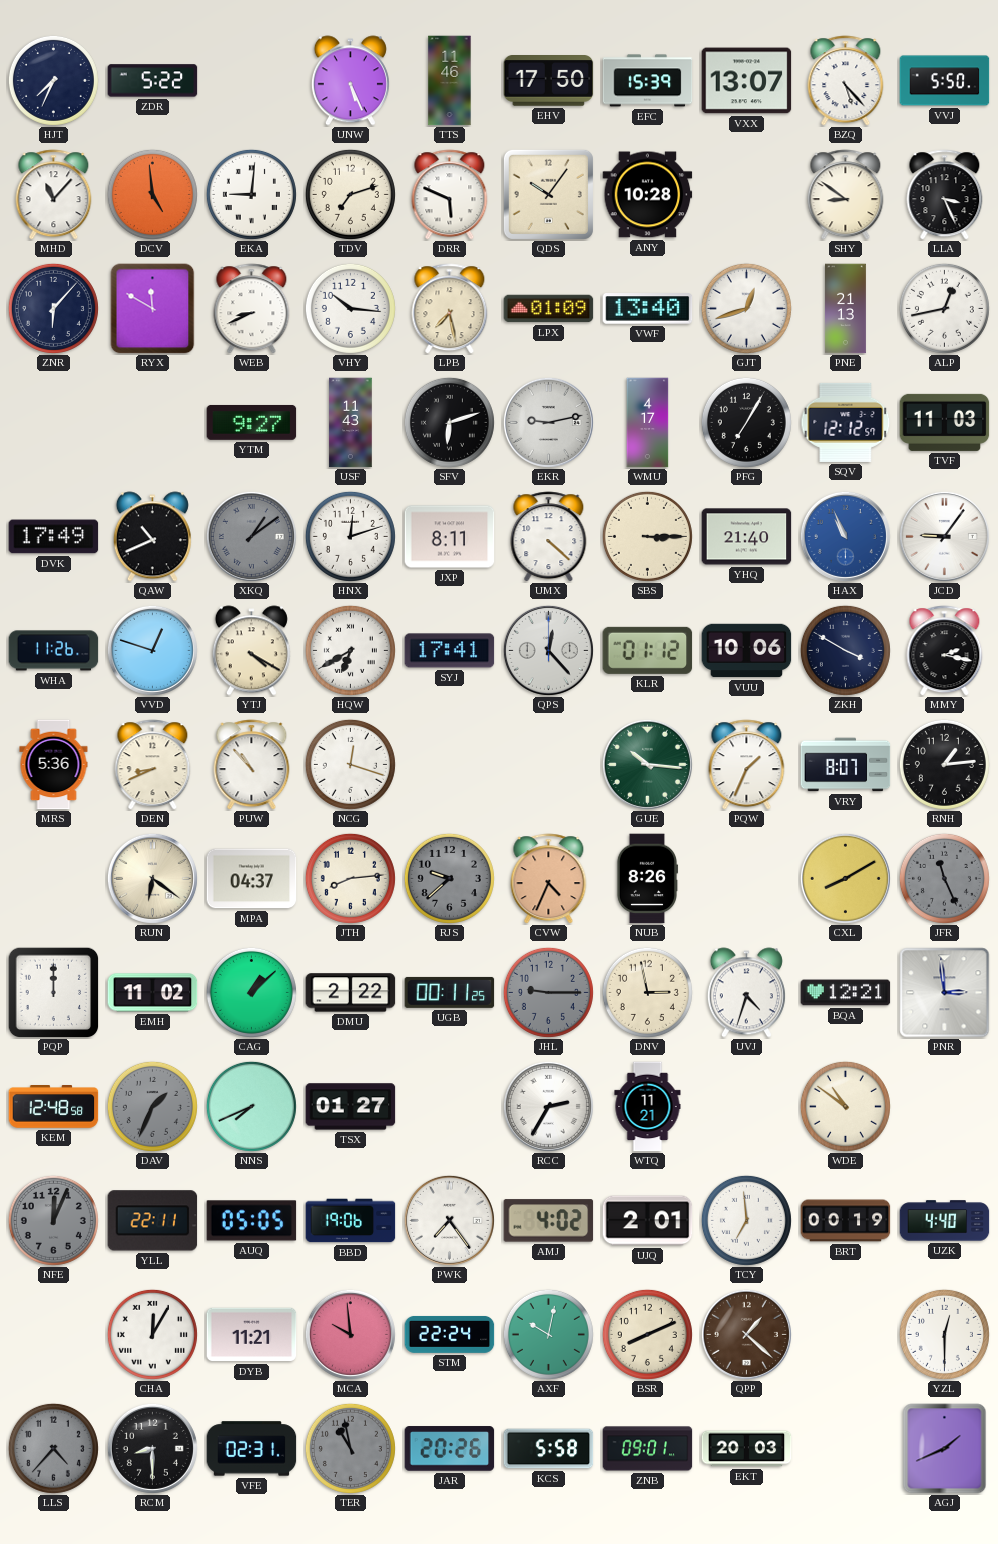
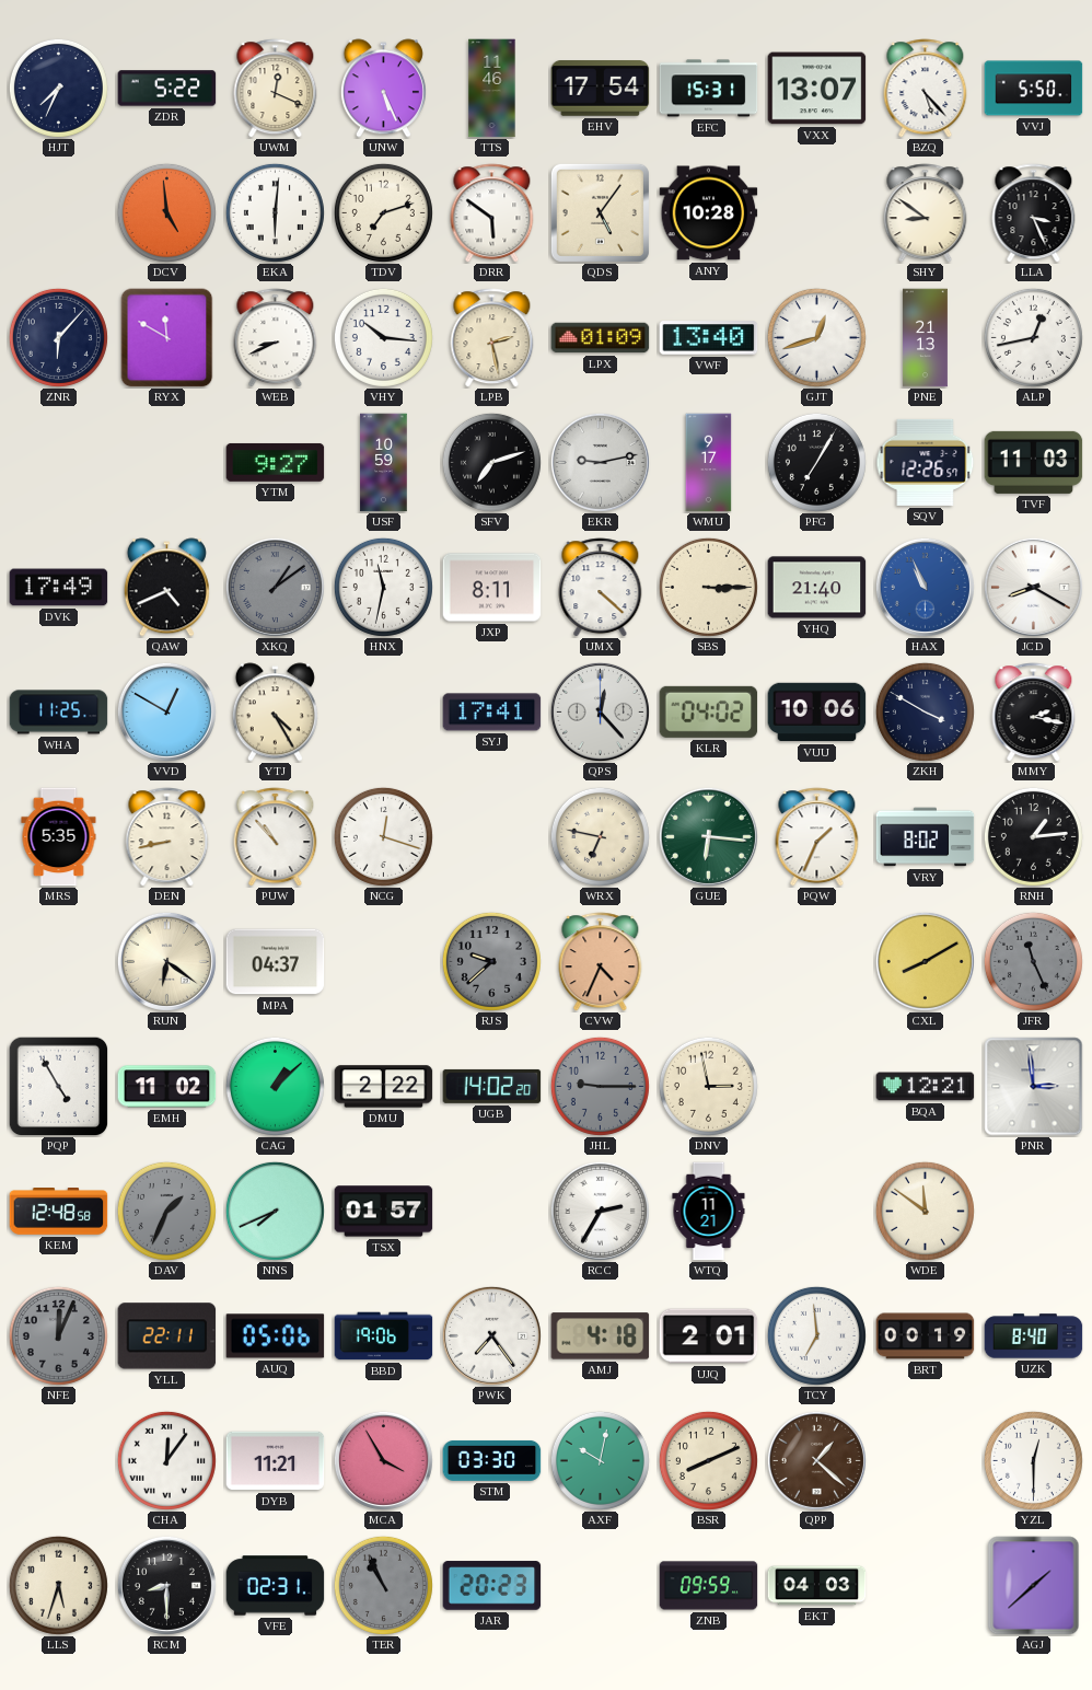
UWM: none -> 12:19
EHV: 17:50 -> 17:54
EFC: 15:39 -> 15:31
MHD: 11:07 -> none
EKA: 9:01 -> 6:01
DRR: 5:49 -> 5:51
QDS: 10:06 -> 5:06
LPB: 7:28 -> 2:28
USF: 11:43 -> 10:59
SFV: 6:12 -> 7:12
WMU: 4:17 -> 9:17
SQV: 12:12 -> 12:26
QAW: 10:41 -> 4:41
HNX: 12:12 -> 11:32
JCD: 9:06 -> 8:20
WHA: 11:26 -> 11:25
VVD: 12:48 -> 12:50
YTJ: 4:20 -> 4:25
HQW: 6:40 -> none
KLR: 01:12 -> 04:02
MRS: 5:36 -> 5:35
DEN: 8:41 -> 8:43
WRX: none -> 6:47
GUE: 10:16 -> 6:16
VRY: 8:07 -> 8:02
JTH: 8:14 -> none
NUB: 8:26 -> none
PQP: 12:00 -> 4:55
UGB: 00:11 -> 14:02
UVJ: 4:33 -> none
TSX: 01:27 -> 01:57
WDE: 10:51 -> 11:51
AUQ: 05:05 -> 05:06
AMJ: 4:02 -> 4:18
UZK: 4:40 -> 8:40
CHA: 12:05 -> 12:06
MCA: 9:59 -> 3:55
STM: 22:24 -> 03:30
LLS: 4:37 -> 5:33
LLS dial: grey -> cream
TER: 10:58 -> 10:56
JAR: 20:26 -> 20:23
KCS: 5:58 -> none
ZNB: 09:01 -> 09:59
EKT: 20:03 -> 04:03
AGJ: 1:41 -> 1:38
